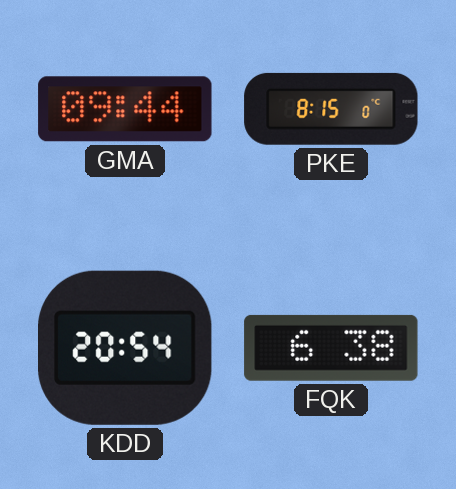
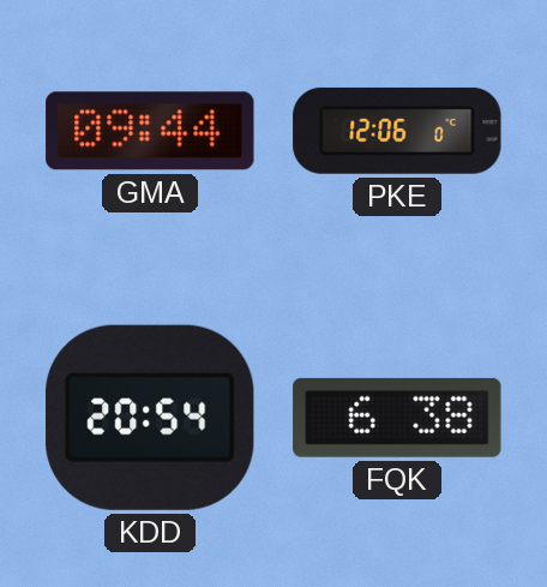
PKE: 8:15 -> 12:06
